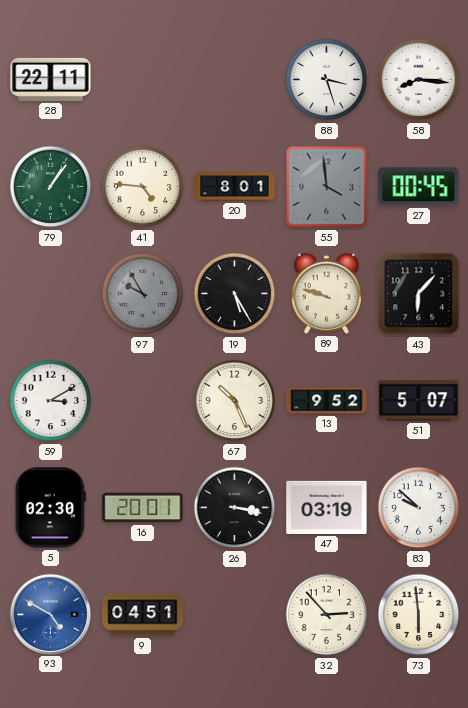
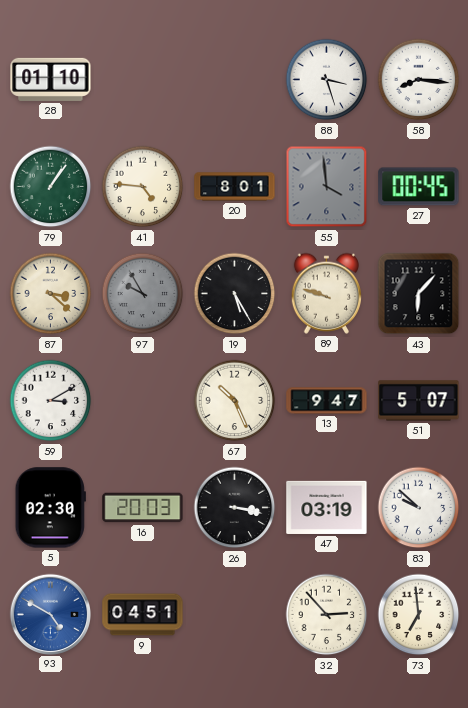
28: 22:11 -> 01:10
87: none -> 3:22
13: 9:52 -> 9:47
16: 20:01 -> 20:03
73: 5:59 -> 6:59
